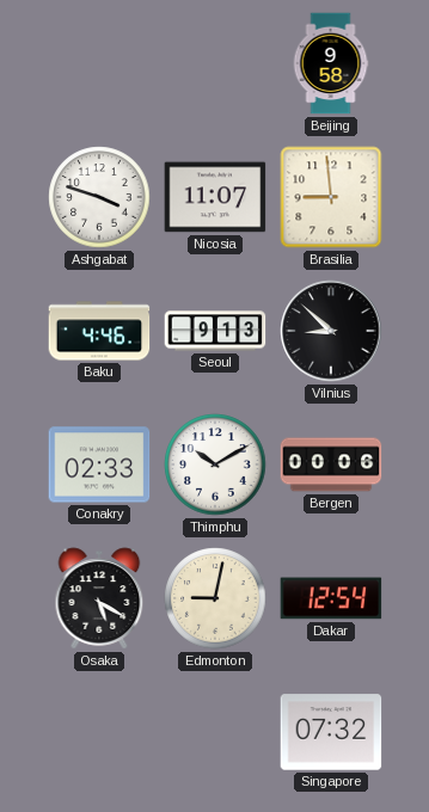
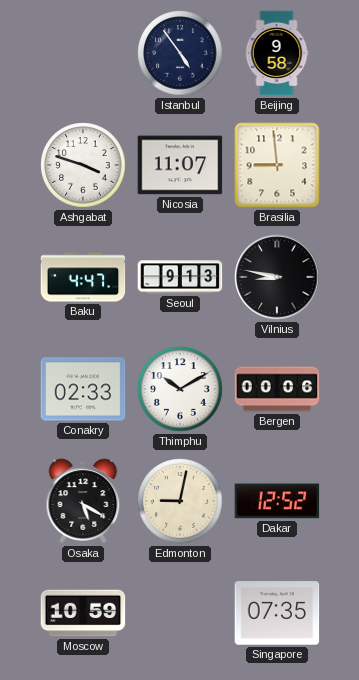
Istanbul: none -> 4:54
Baku: 4:46 -> 4:47
Vilnius: 8:52 -> 8:47
Dakar: 12:54 -> 12:52
Moscow: none -> 10:59
Singapore: 07:32 -> 07:35
